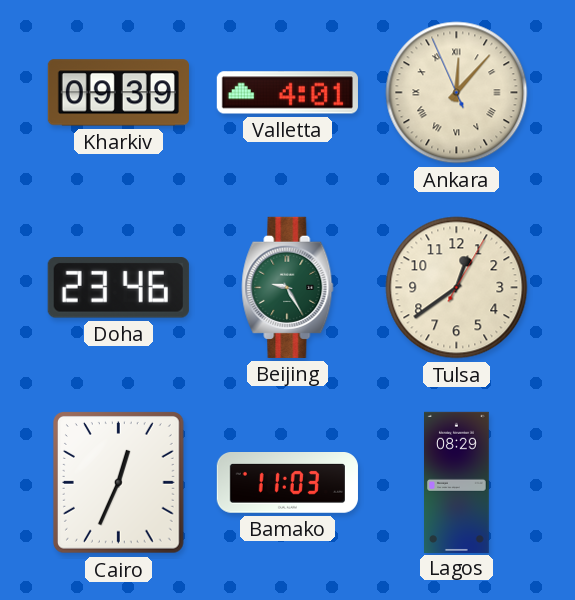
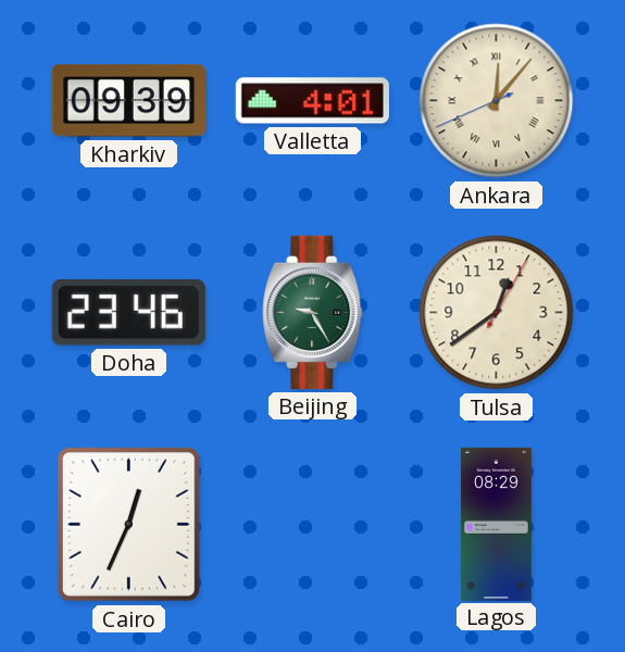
Ankara: 12:06:56 -> 12:06:41
Bamako: 11:03 -> none
